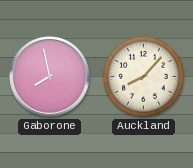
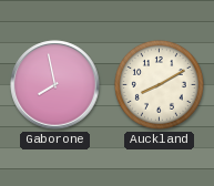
Auckland: 8:07 -> 8:10
